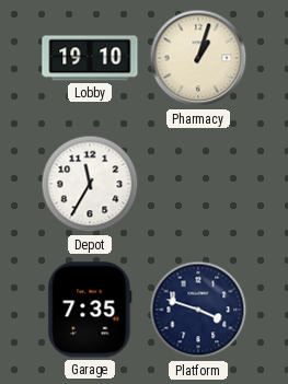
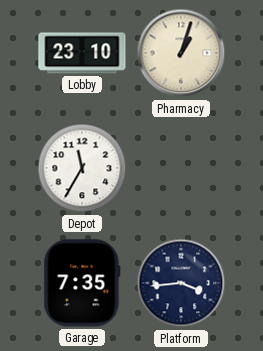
Lobby: 19:10 -> 23:10
Platform: 3:48 -> 3:44
